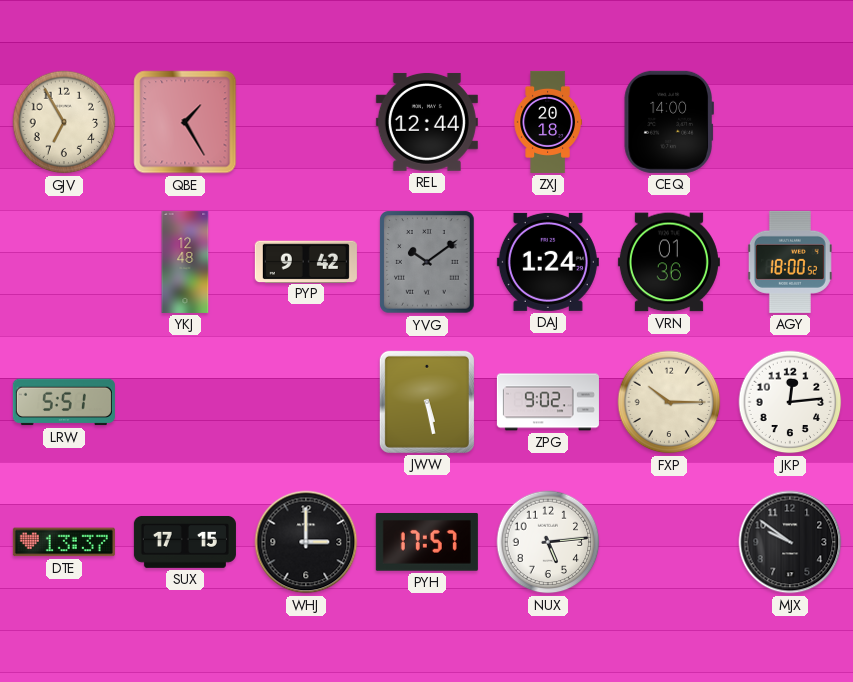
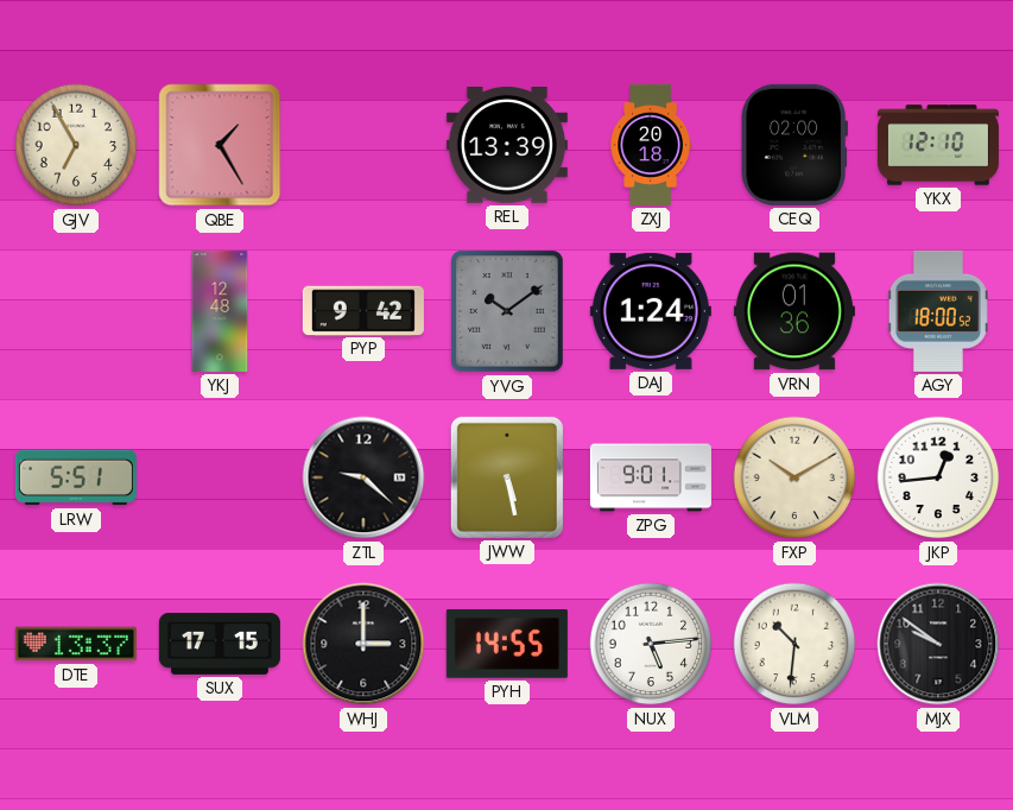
REL: 12:44 -> 13:39
CEQ: 14:00 -> 02:00
YKX: none -> 12:10
ZTL: none -> 9:22
ZPG: 9:02 -> 9:01
FXP: 10:15 -> 10:10
JKP: 12:14 -> 12:44
PYH: 17:57 -> 14:55
VLM: none -> 10:31
